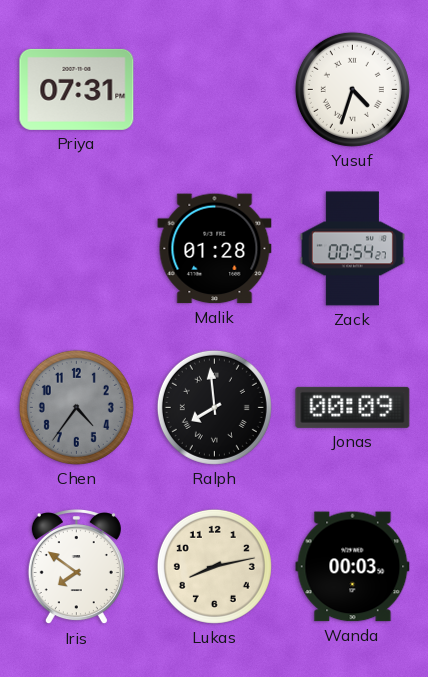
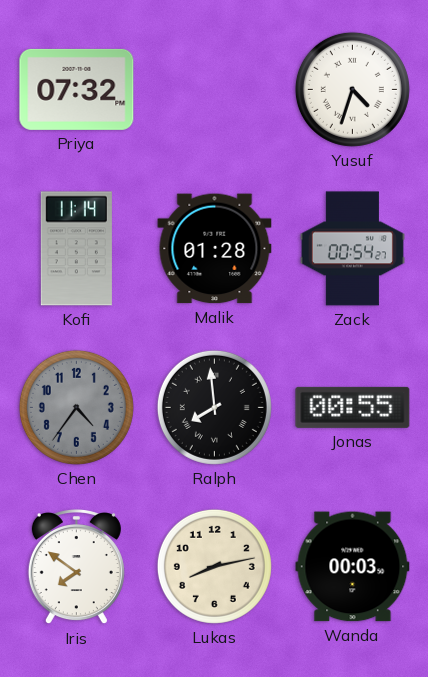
Priya: 07:31 -> 07:32
Kofi: none -> 11:14
Jonas: 00:09 -> 00:55
